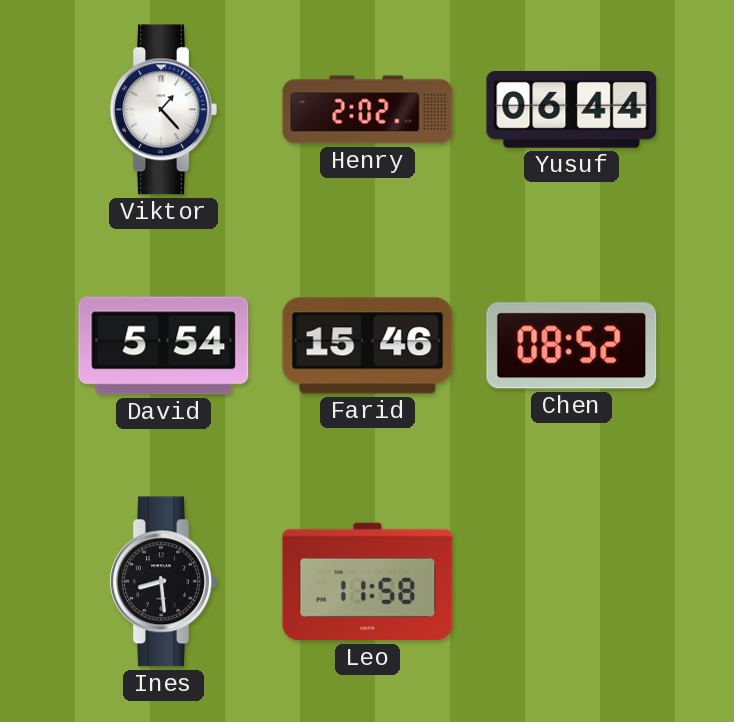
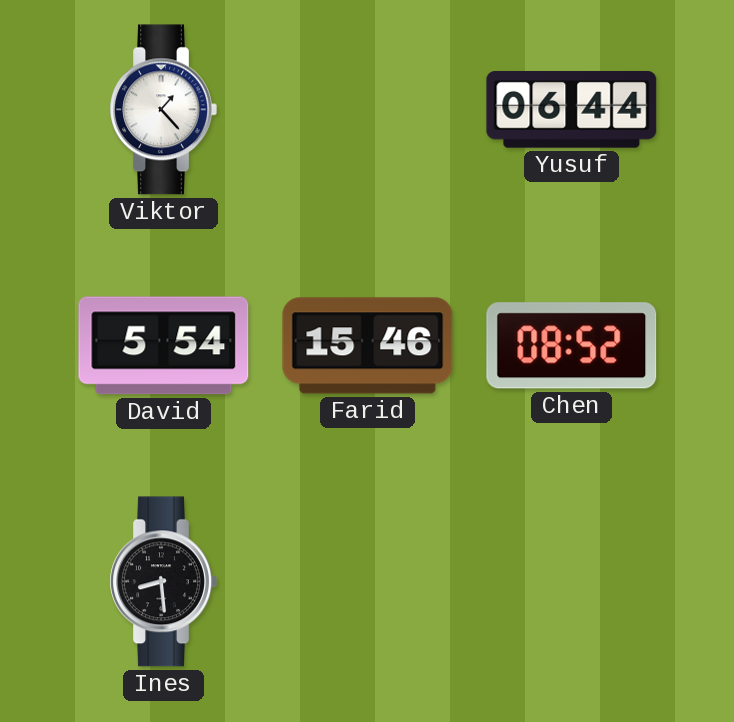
Henry: 2:02 -> none
Leo: 11:58 -> none
